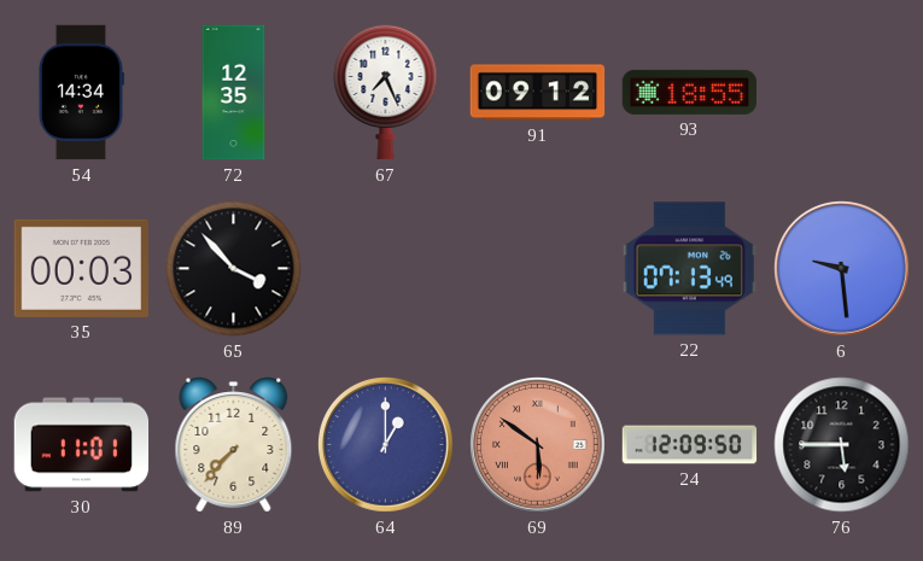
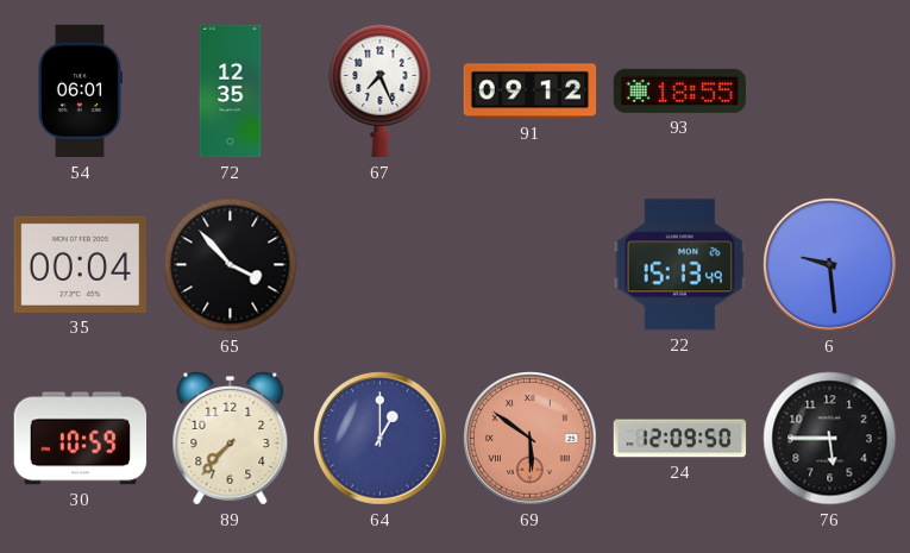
54: 14:34 -> 06:01
35: 00:03 -> 00:04
22: 07:13 -> 15:13
30: 11:01 -> 10:59
